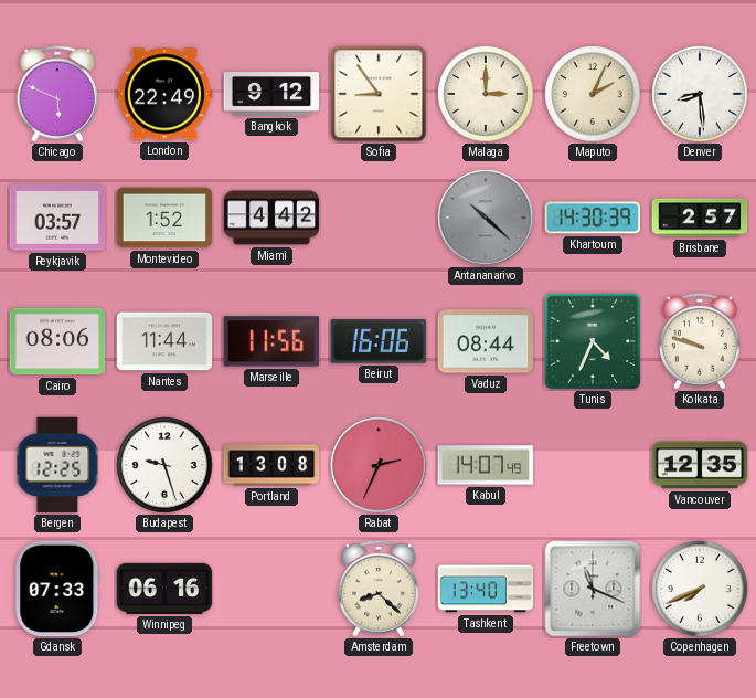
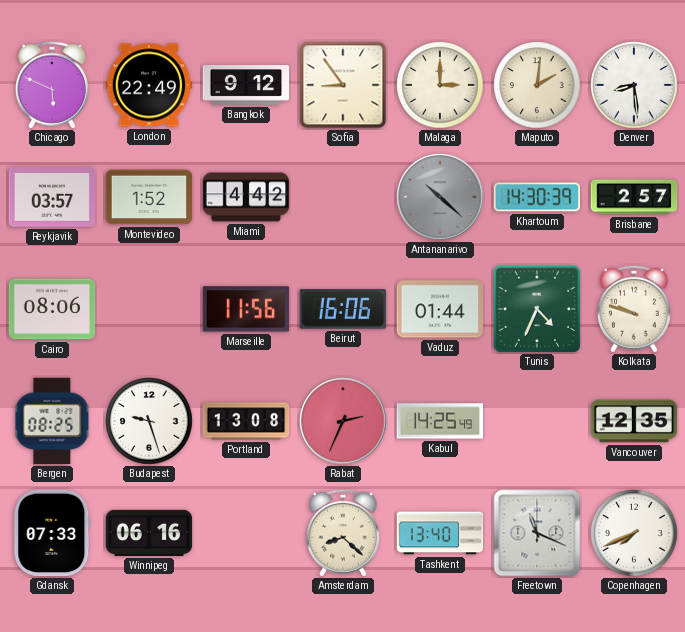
Maputo: 2:04 -> 2:01
Nantes: 11:44 -> none
Vaduz: 08:44 -> 01:44
Bergen: 12:25 -> 08:25
Kabul: 14:07 -> 14:25
